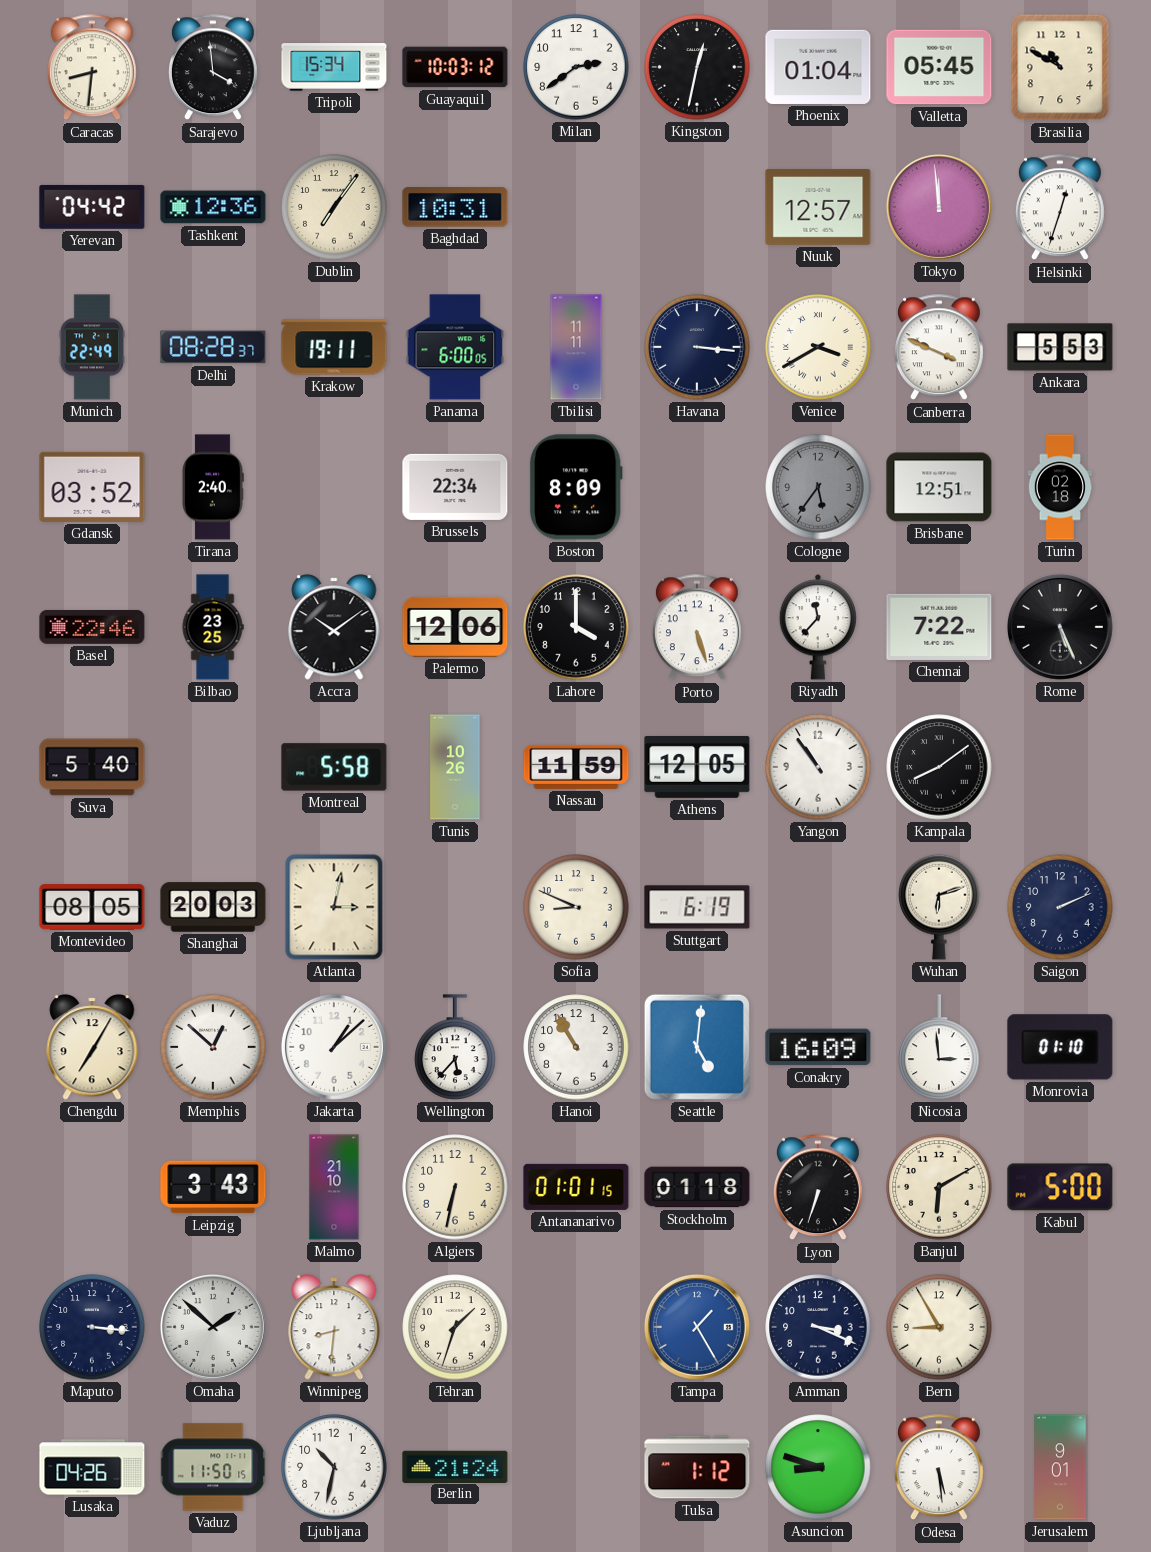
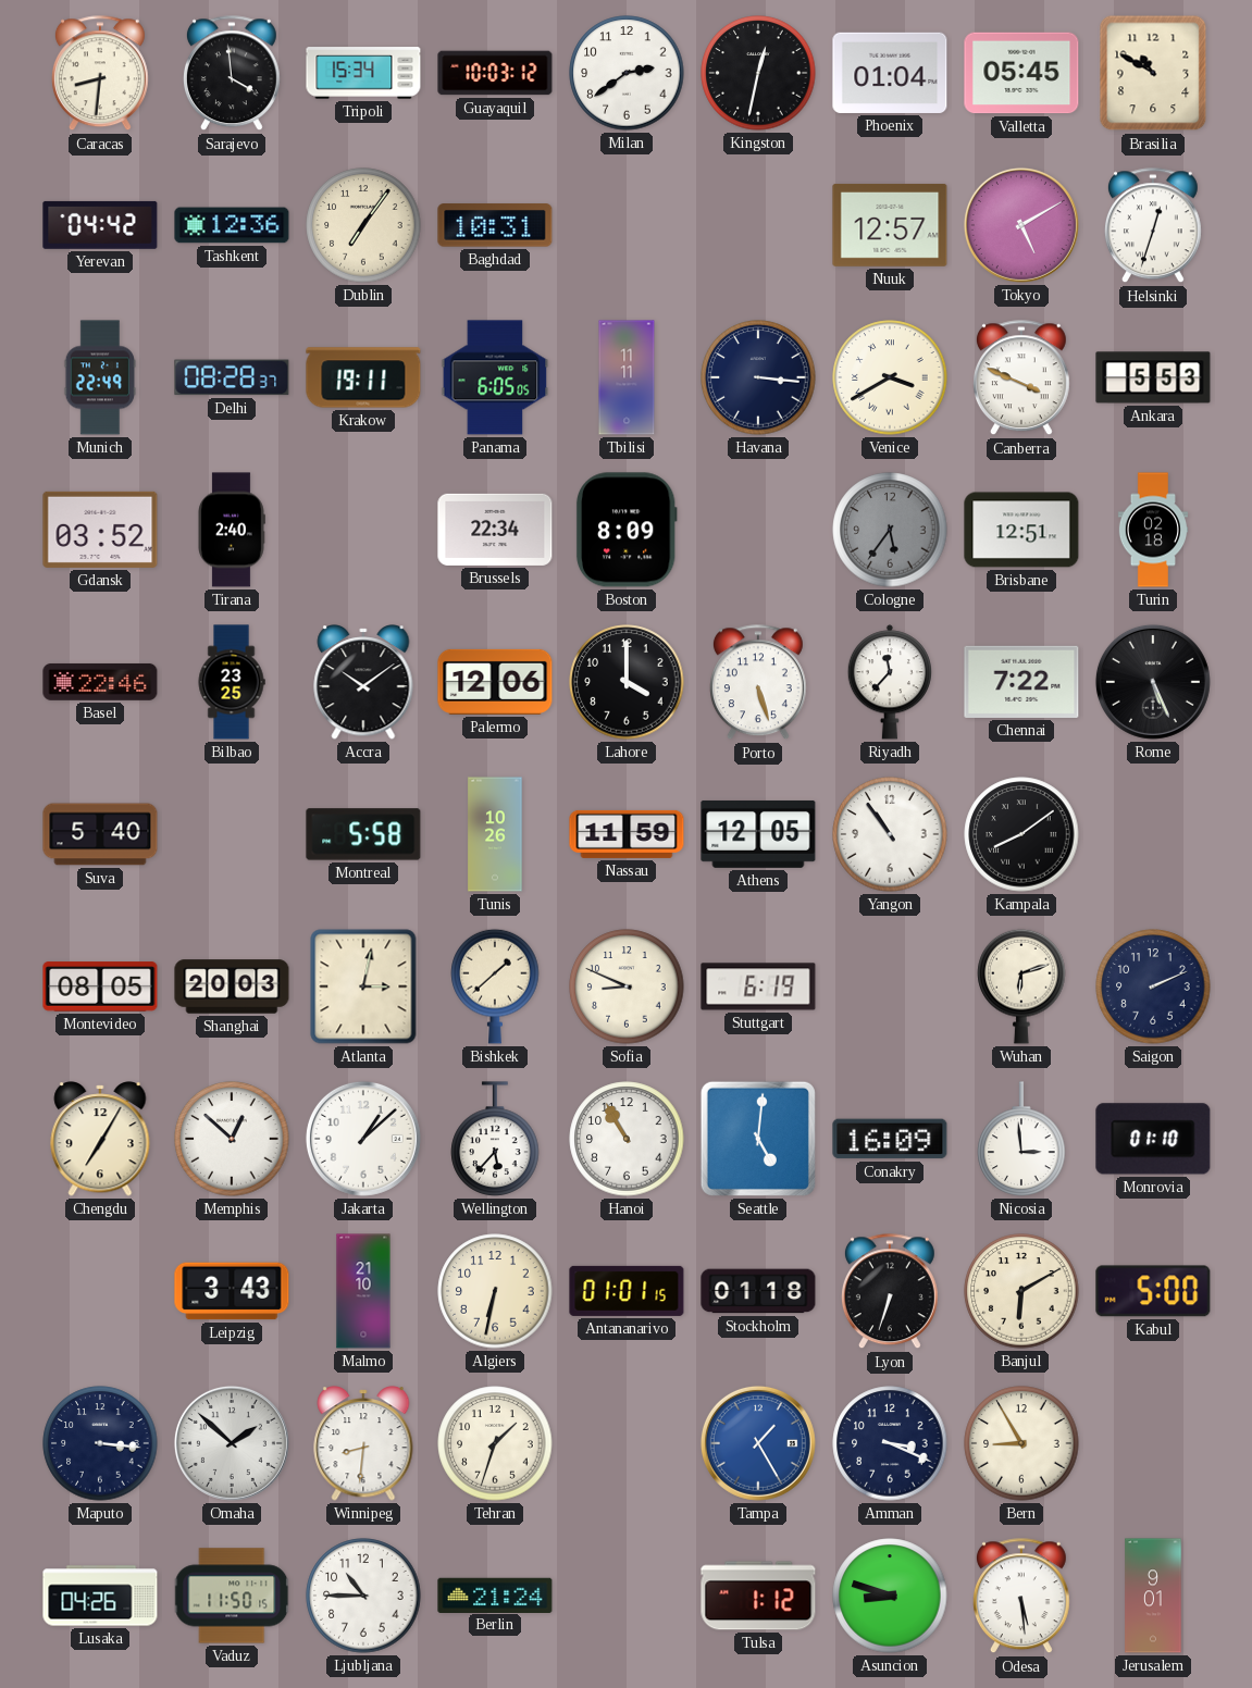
Tokyo: 11:59 -> 5:10
Panama: 6:00 -> 6:05
Bishkek: none -> 1:38
Ljubljana: 10:32 -> 10:45
